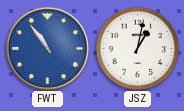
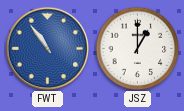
JSZ: 1:02 -> 1:00
